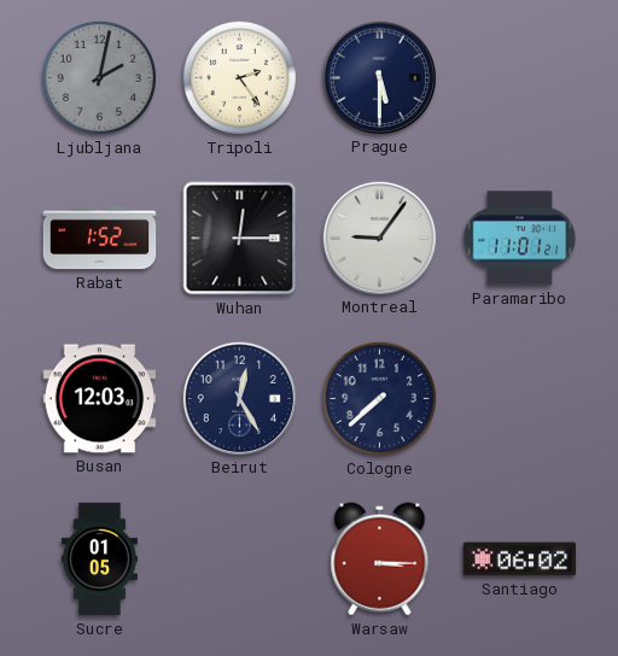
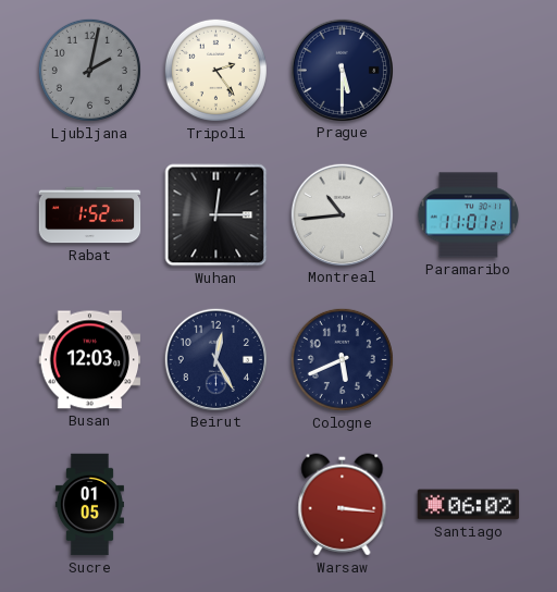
Montreal: 9:06 -> 10:44
Cologne: 7:38 -> 5:41
Warsaw: 3:15 -> 3:16
